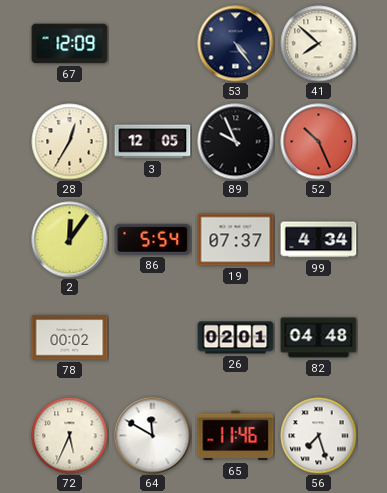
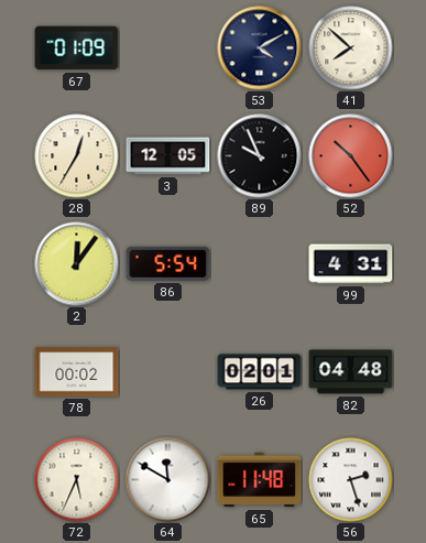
67: 12:09 -> 01:09
53: 4:24 -> 4:10
52: 10:26 -> 10:24
19: 07:37 -> none
99: 4:34 -> 4:31
65: 11:46 -> 11:48
56: 7:27 -> 2:27
